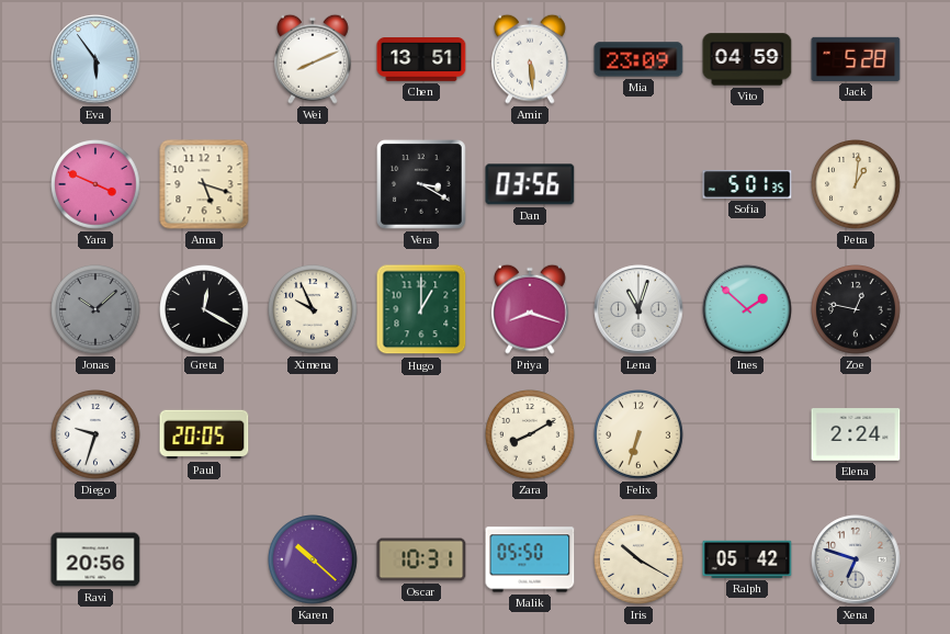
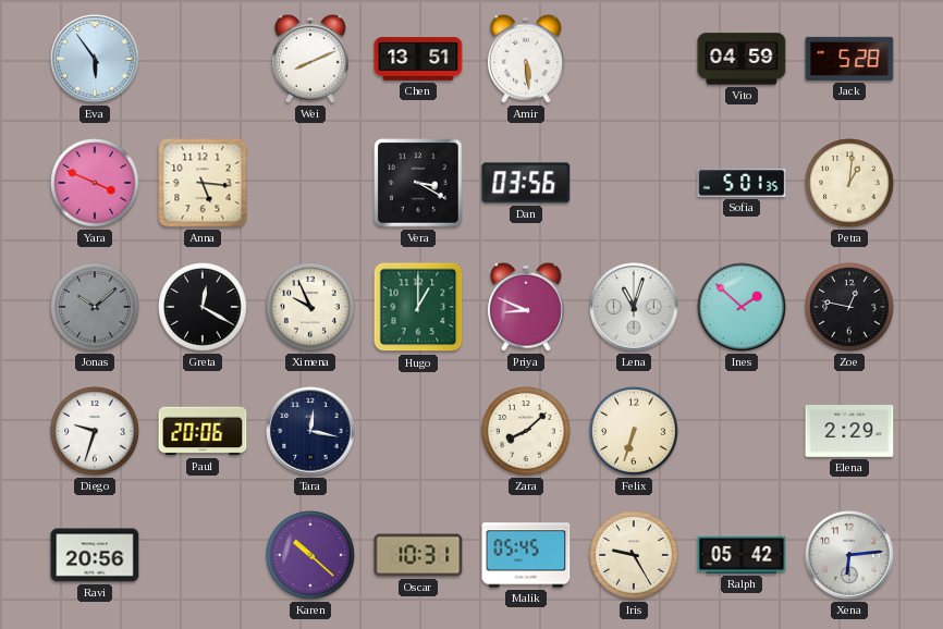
Mia: 23:09 -> none
Anna: 5:18 -> 5:16
Priya: 8:18 -> 8:49
Paul: 20:05 -> 20:06
Tara: none -> 12:17
Zara: 8:10 -> 8:08
Elena: 2:24 -> 2:29
Malik: 05:50 -> 05:45
Iris: 10:20 -> 9:25
Xena: 6:48 -> 6:14
